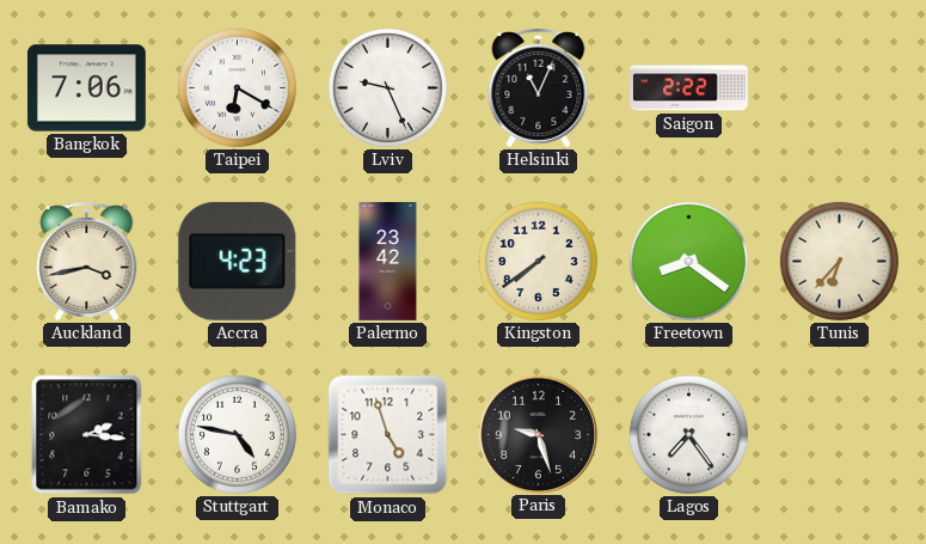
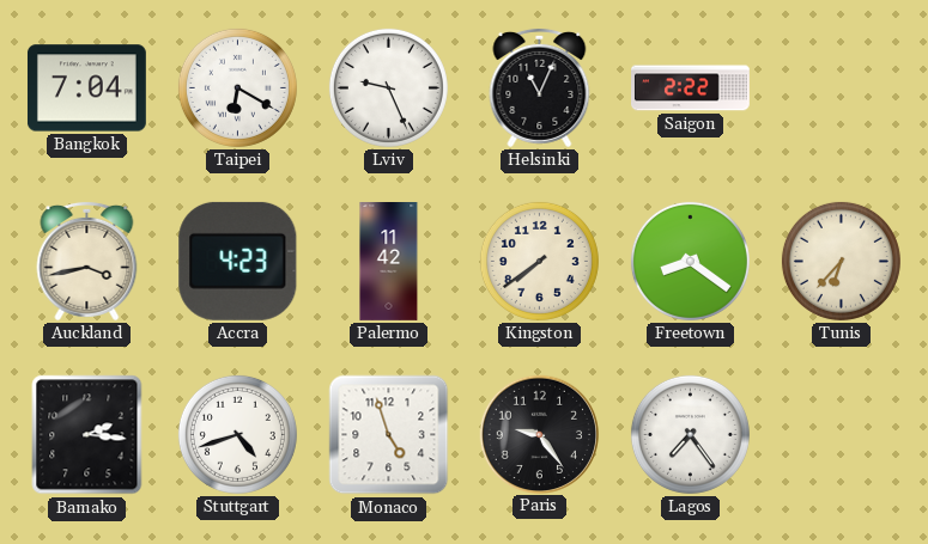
Bangkok: 7:06 -> 7:04
Palermo: 23:42 -> 11:42
Stuttgart: 4:47 -> 4:42
Paris: 9:27 -> 9:24
